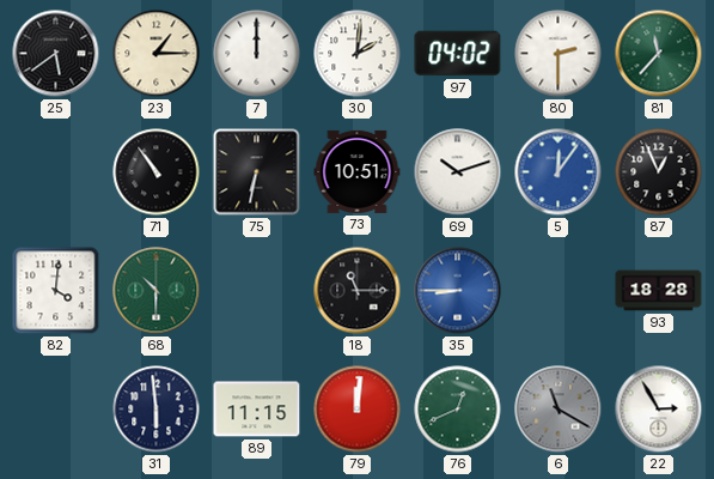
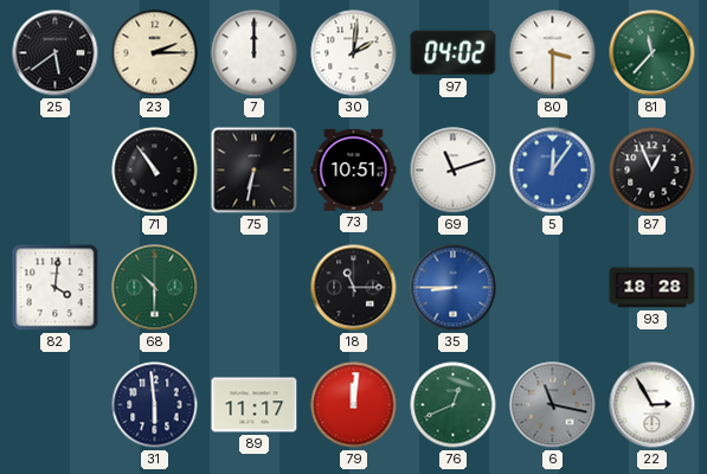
23: 1:15 -> 2:15
80: 2:30 -> 3:30
69: 10:12 -> 11:12
89: 11:15 -> 11:17
6: 11:20 -> 11:17
